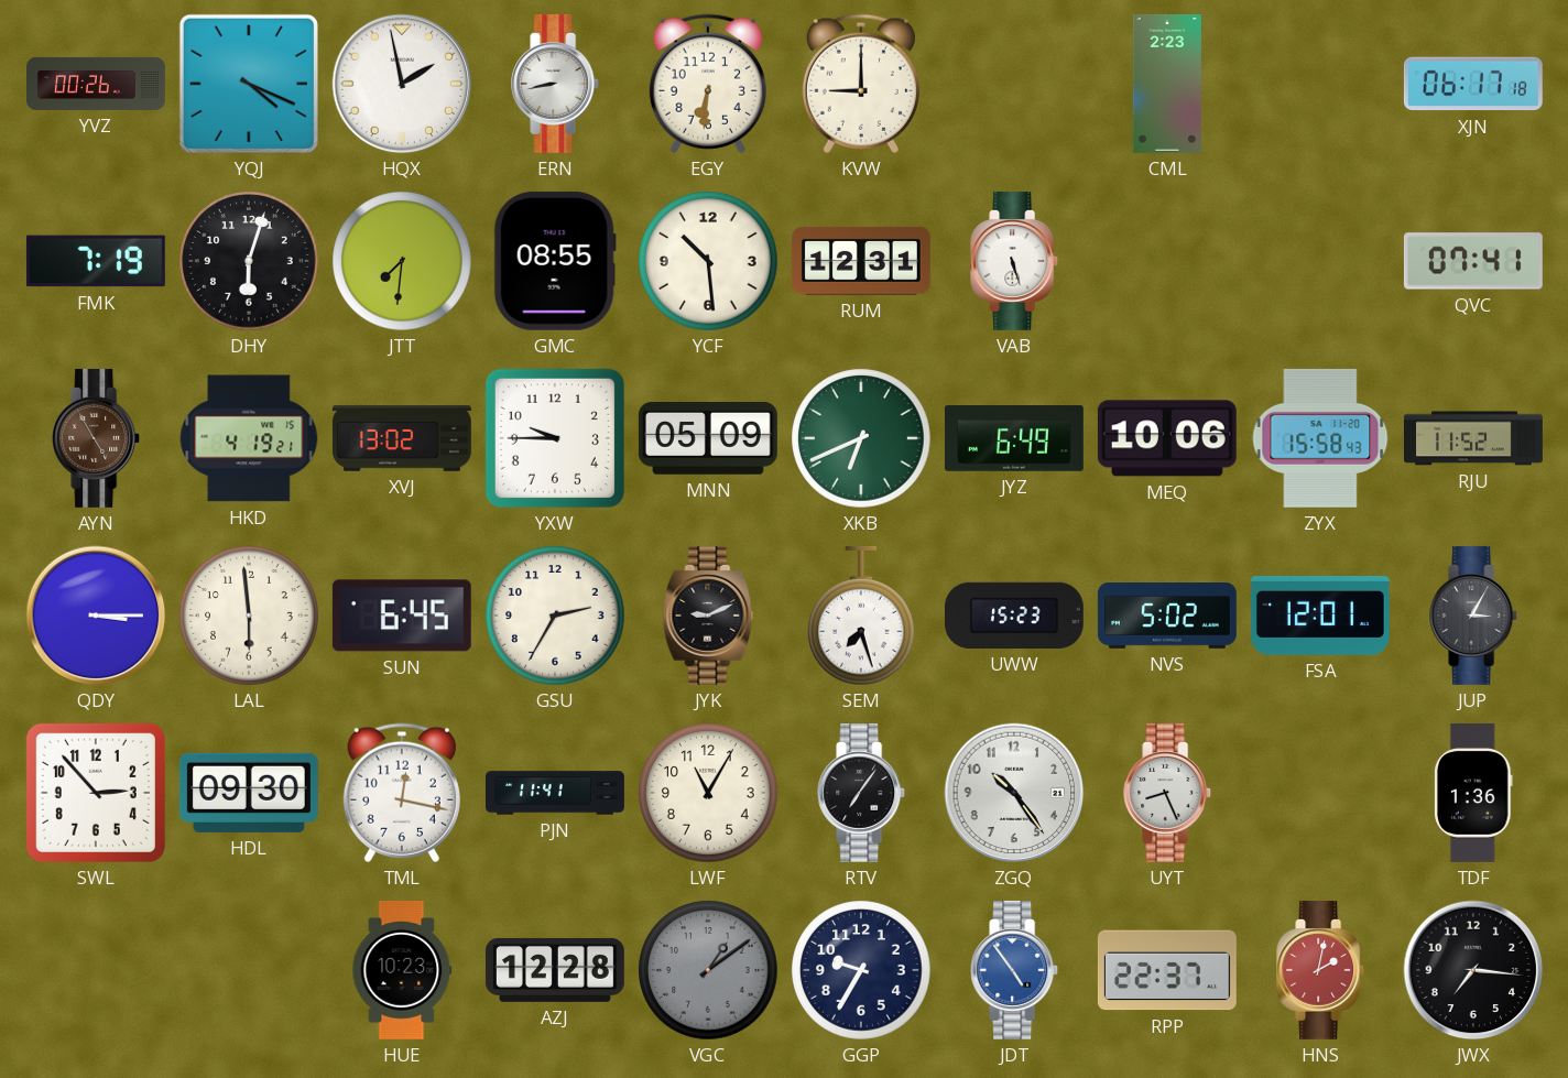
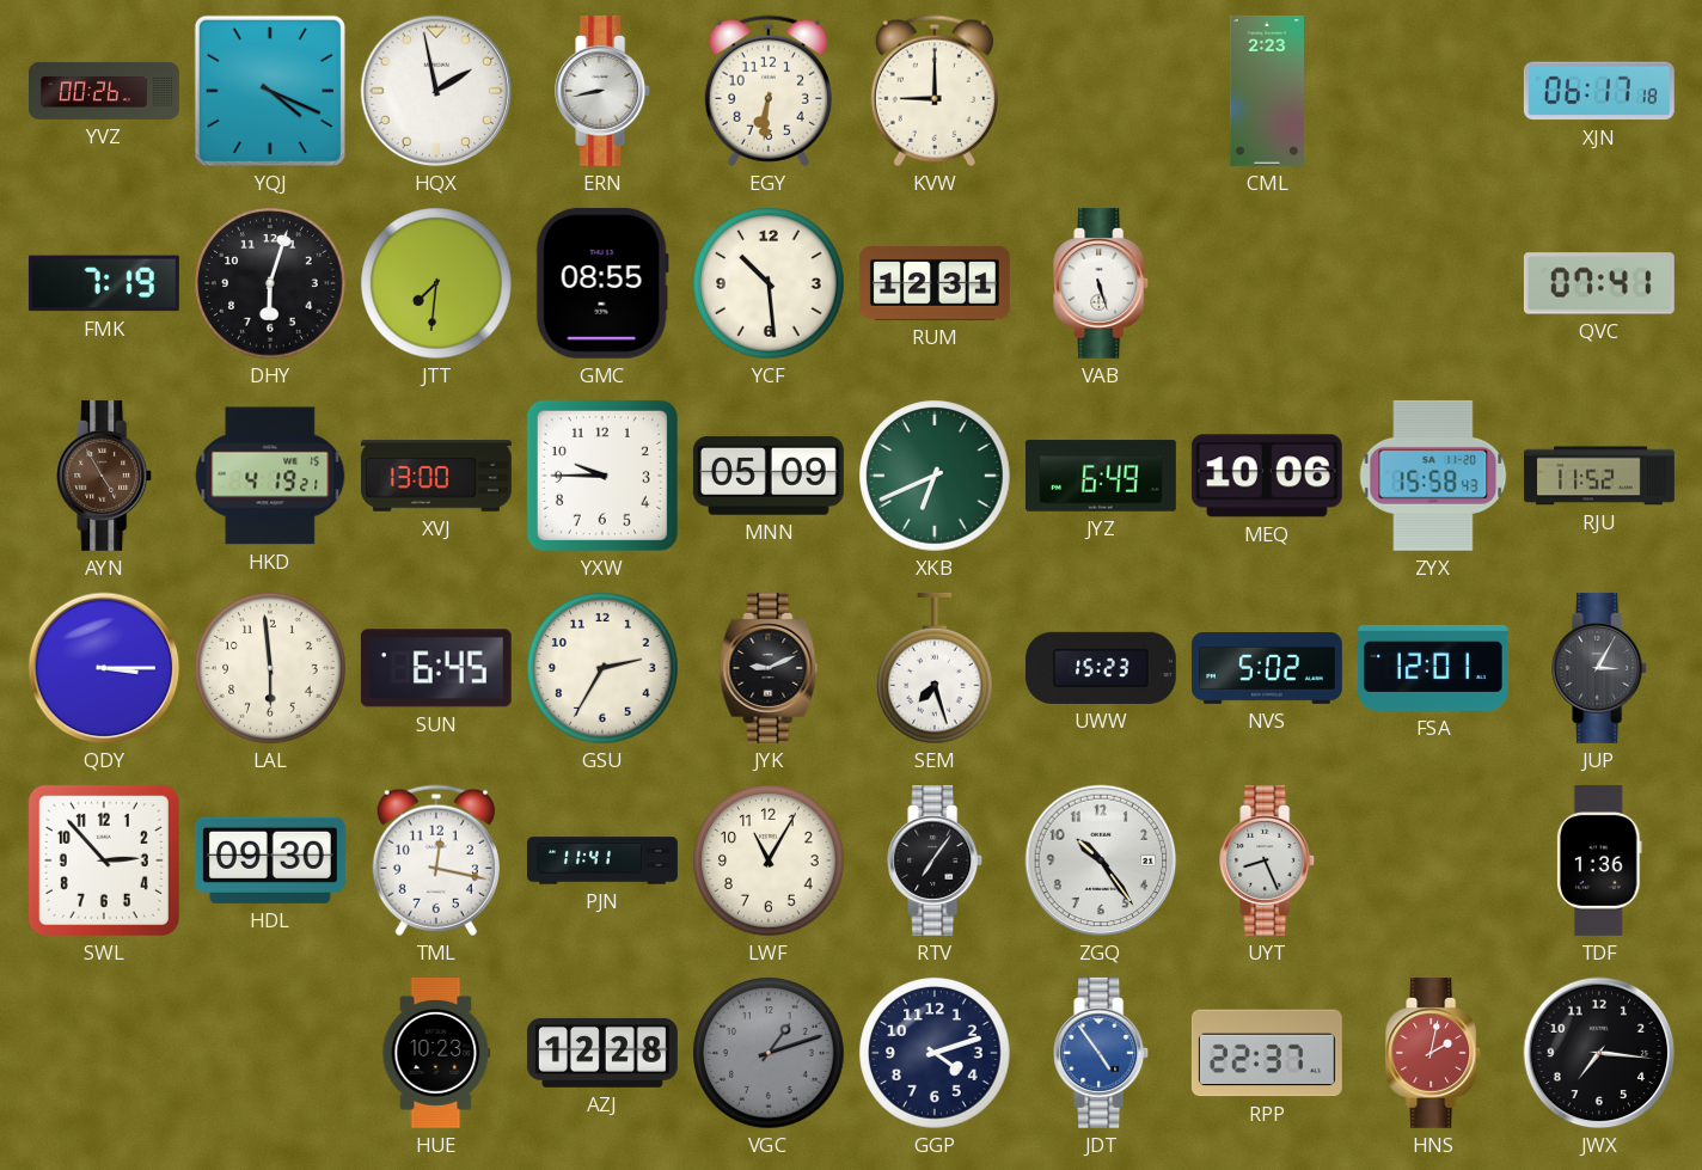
XVJ: 13:02 -> 13:00
VGC: 1:09 -> 1:12
GGP: 9:35 -> 4:12
